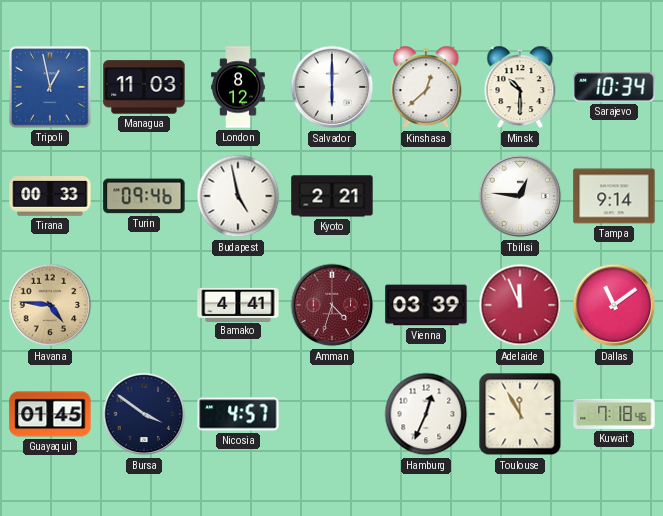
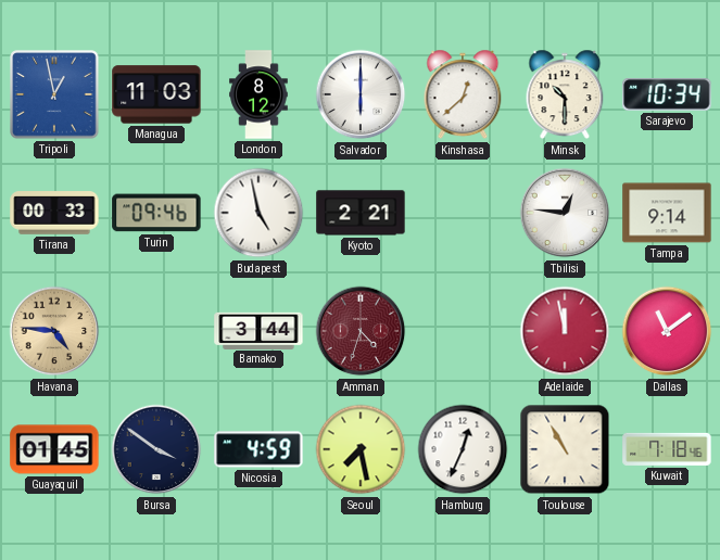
Bamako: 4:41 -> 3:44
Vienna: 03:39 -> none
Adelaide: 11:56 -> 11:58
Nicosia: 4:57 -> 4:59
Seoul: none -> 7:28
Toulouse: 11:55 -> 10:55
